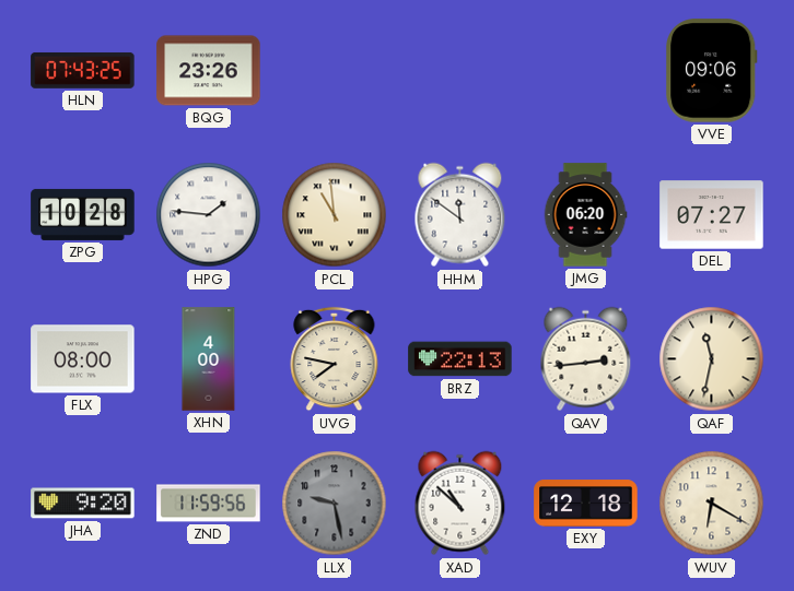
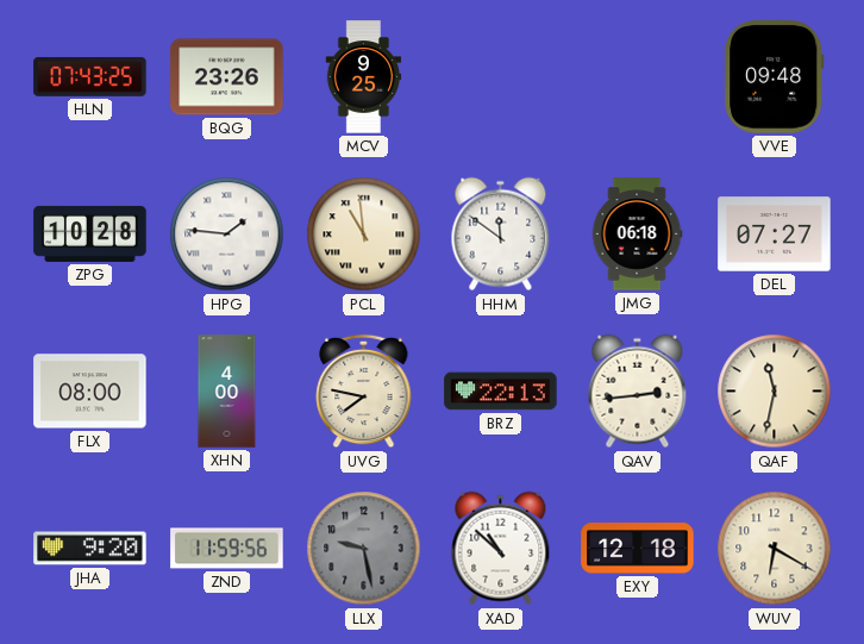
MCV: none -> 9:25
VVE: 09:06 -> 09:48
JMG: 06:20 -> 06:18
